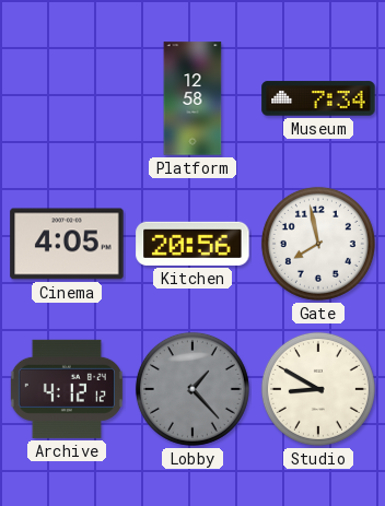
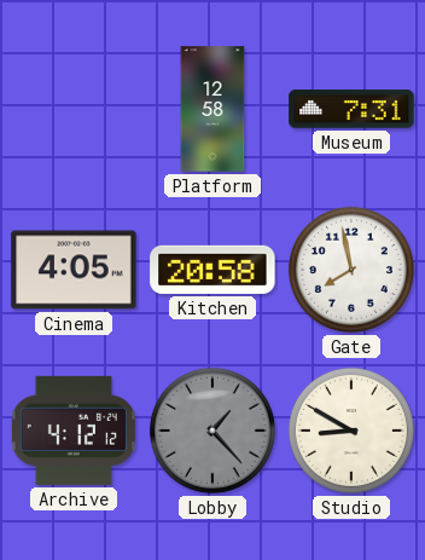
Museum: 7:34 -> 7:31
Kitchen: 20:56 -> 20:58
